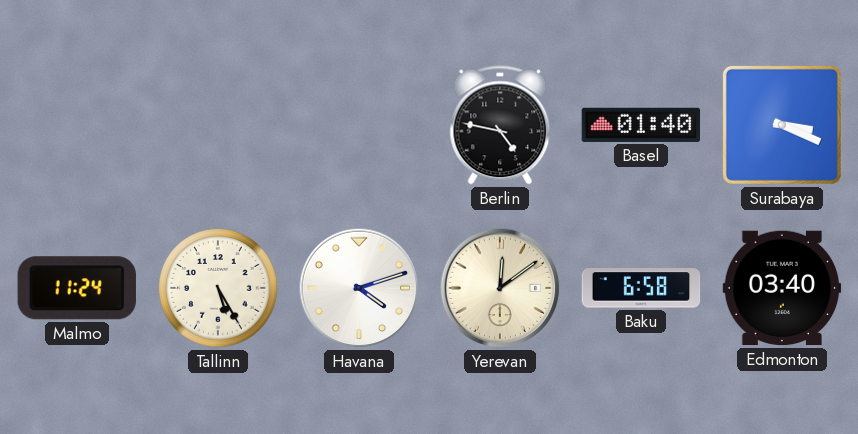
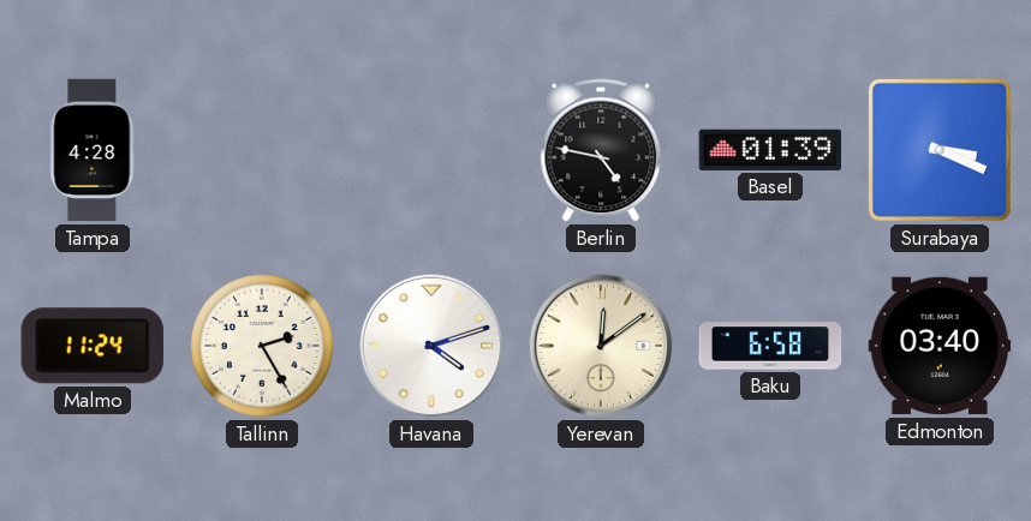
Tampa: none -> 4:28
Basel: 01:40 -> 01:39
Tallinn: 5:25 -> 2:25
